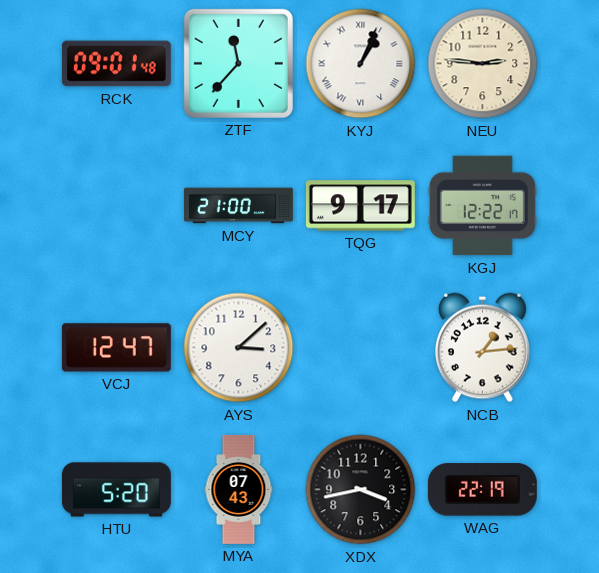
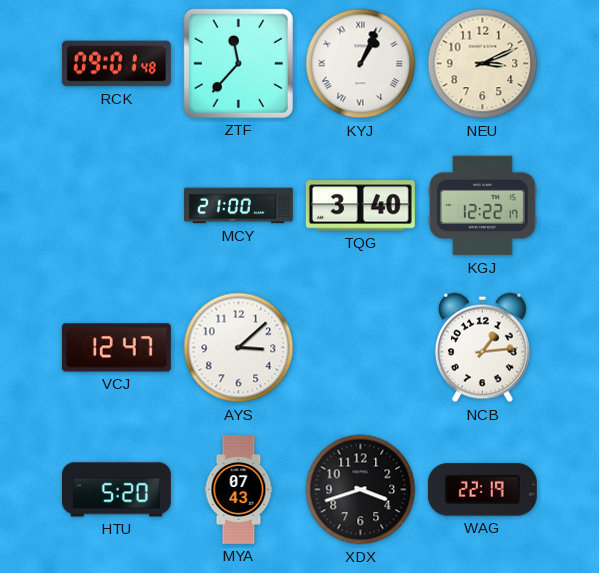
NEU: 2:46 -> 3:11
TQG: 9:17 -> 3:40
XDX: 3:43 -> 3:42
